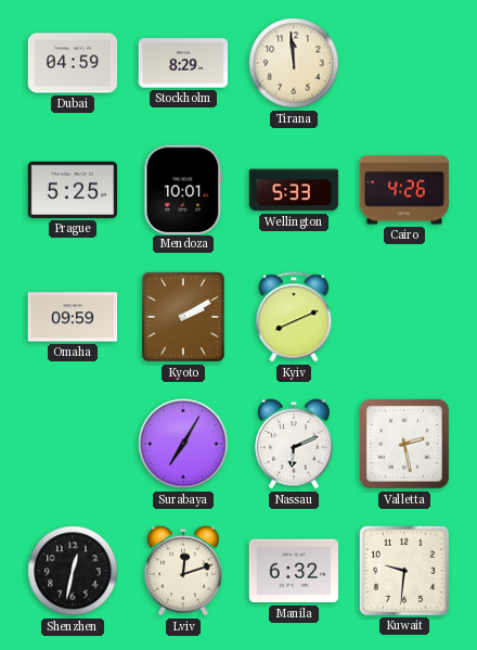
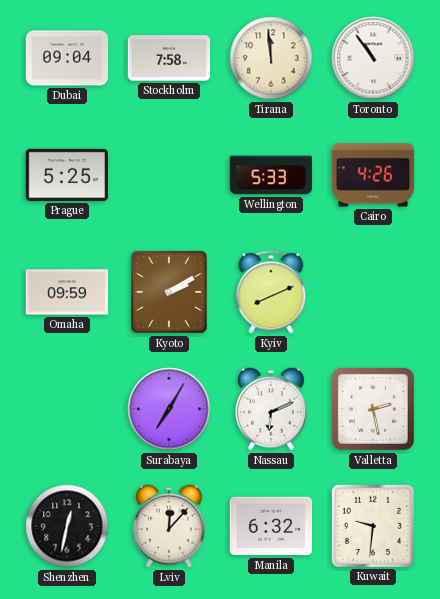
Dubai: 04:59 -> 09:04
Stockholm: 8:29 -> 7:58
Toronto: none -> 10:54
Mendoza: 10:01 -> none
Lviv: 12:12 -> 12:07
